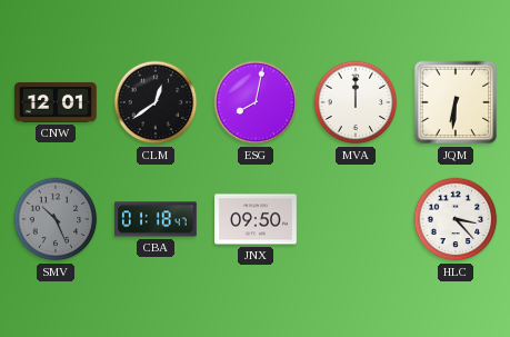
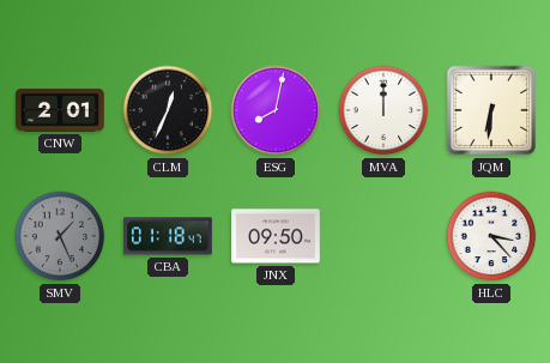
CNW: 12:01 -> 2:01
CLM: 12:39 -> 12:34
SMV: 10:26 -> 1:26
